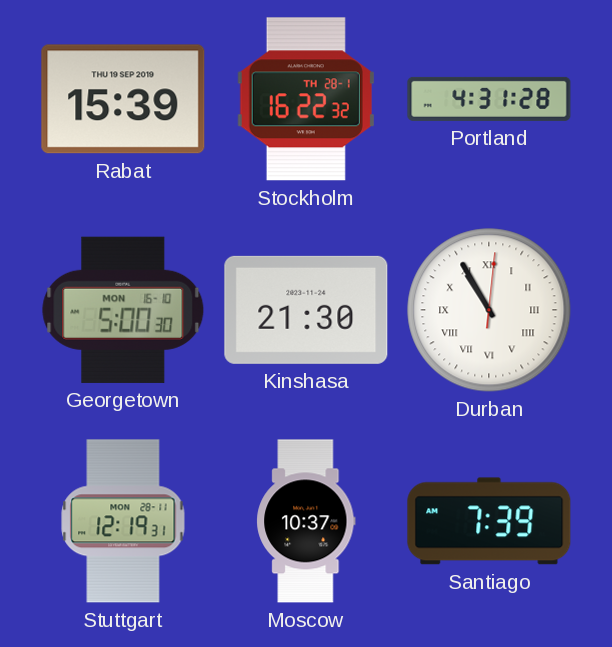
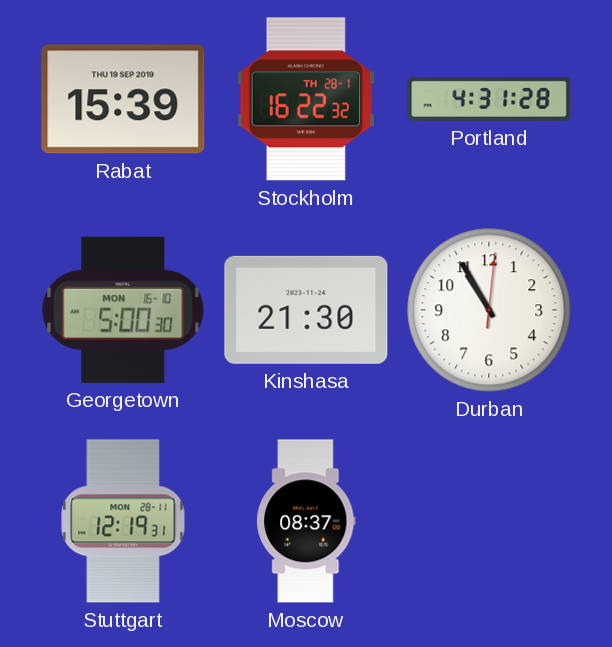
Durban numerals: Roman -> Arabic
Moscow: 10:37 -> 08:37
Santiago: 7:39 -> none
